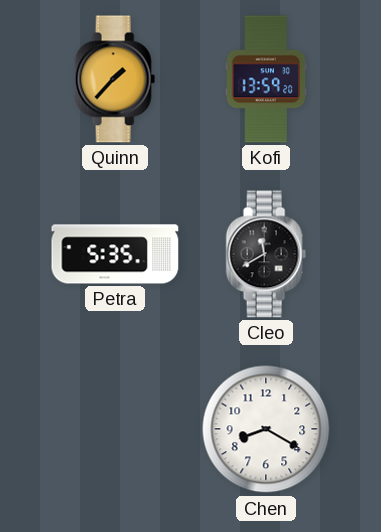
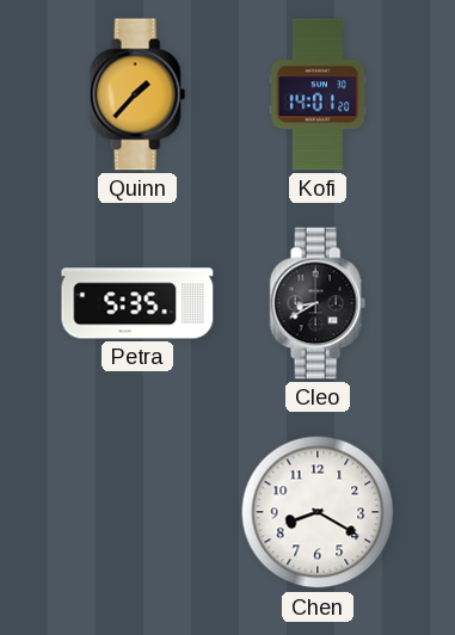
Kofi: 13:59 -> 14:01
Cleo: 11:40 -> 8:40
